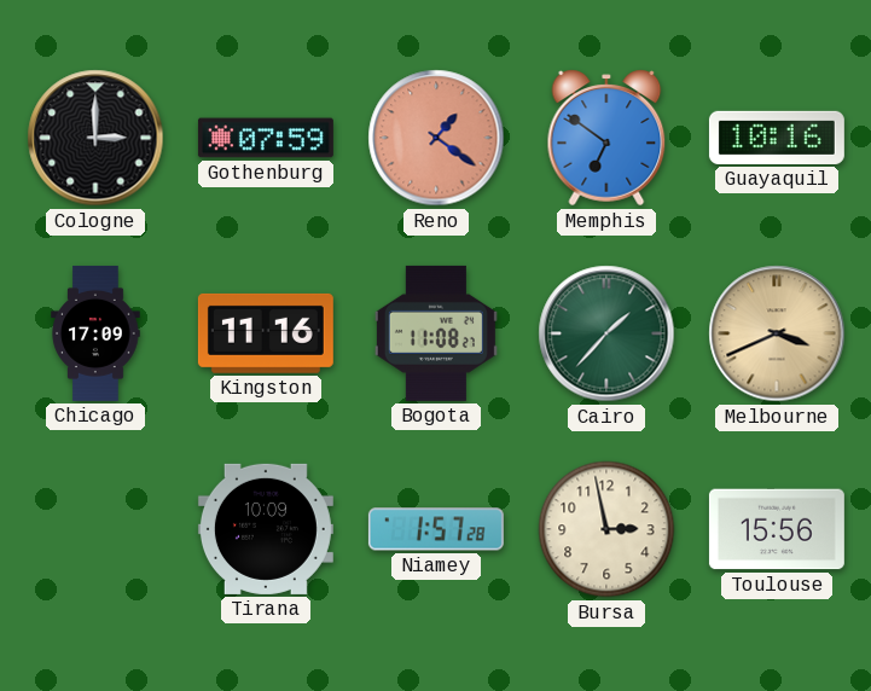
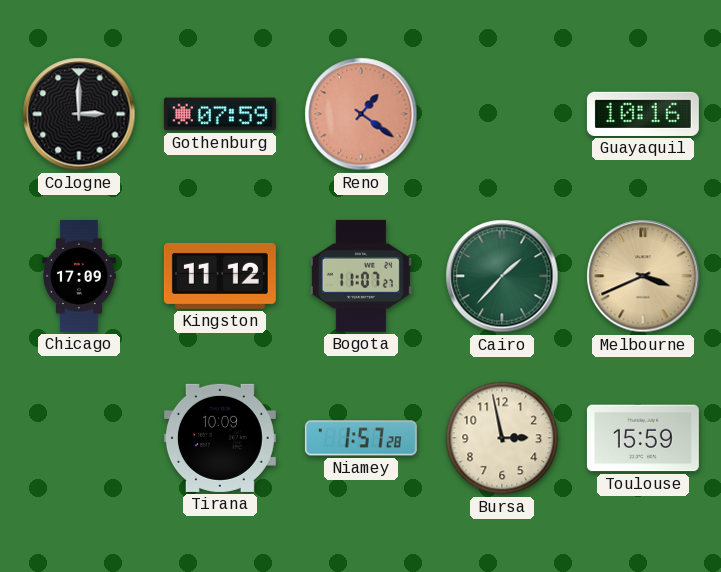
Memphis: 6:51 -> none
Kingston: 11:16 -> 11:12
Bogota: 11:08 -> 11:07
Toulouse: 15:56 -> 15:59
